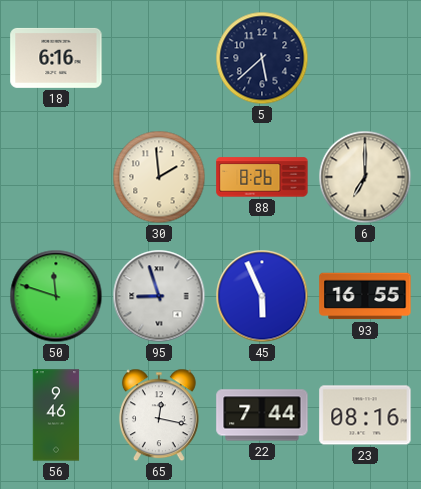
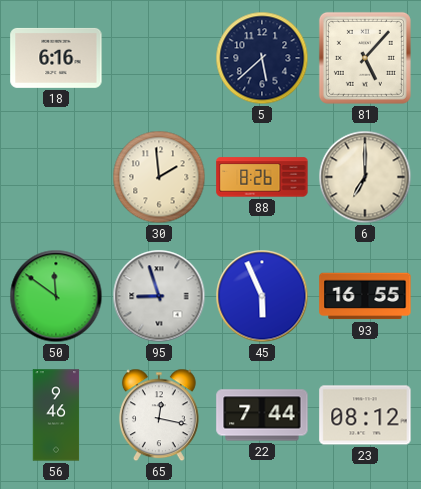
81: none -> 5:07
50: 11:48 -> 11:51
23: 08:16 -> 08:12
